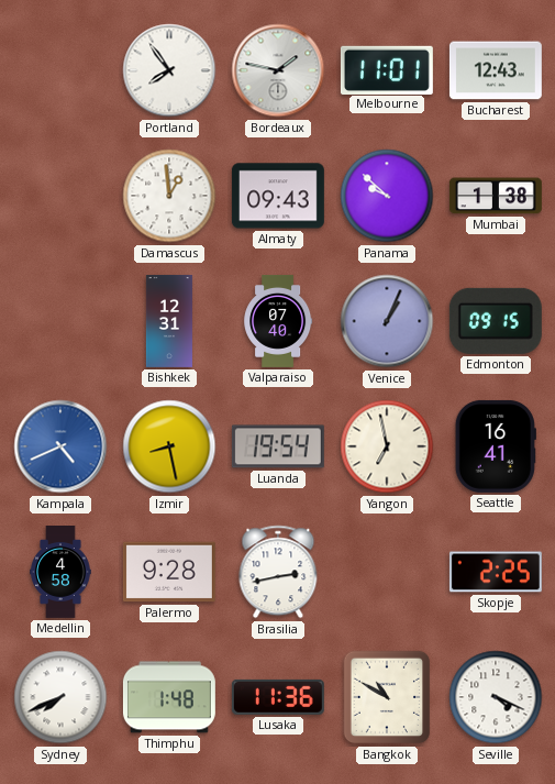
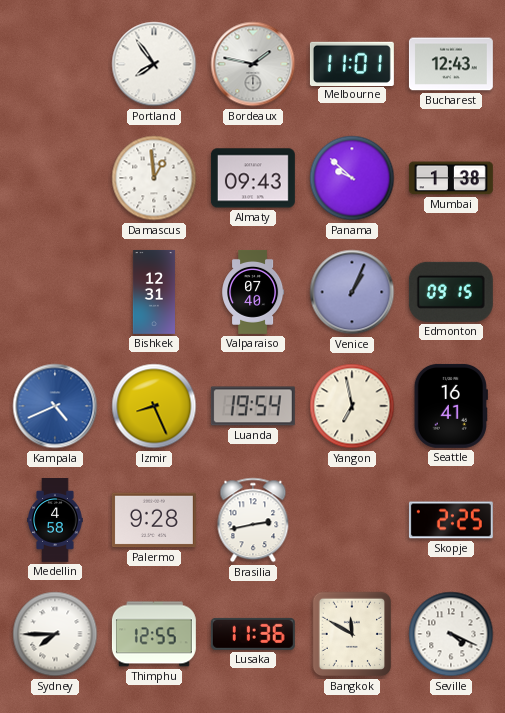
Izmir: 8:28 -> 8:26
Sydney: 7:41 -> 7:45
Thimphu: 1:48 -> 12:55
Bangkok: 10:50 -> 11:50
